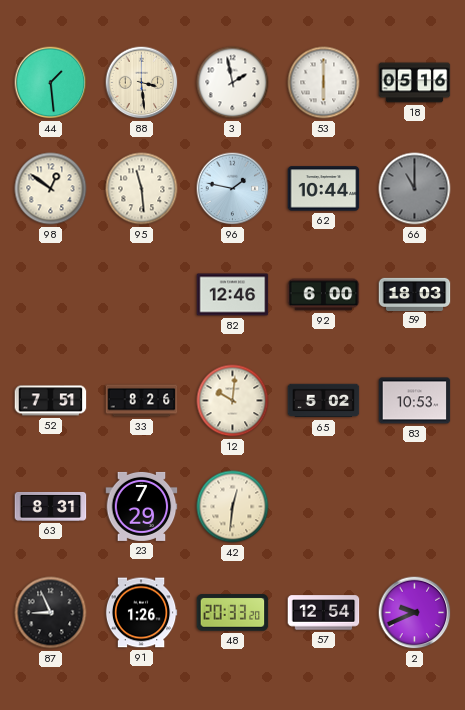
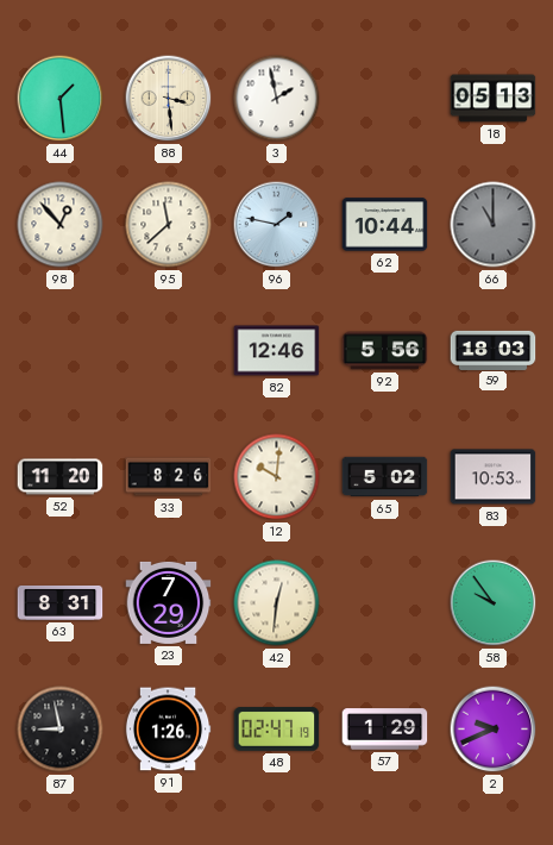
53: 6:00 -> none
18: 05:16 -> 05:13
98: 12:51 -> 12:53
95: 11:29 -> 11:38
92: 6:00 -> 5:56
52: 7:51 -> 11:20
58: none -> 9:54
87: 8:56 -> 8:58
48: 20:33 -> 02:47
57: 12:54 -> 1:29
